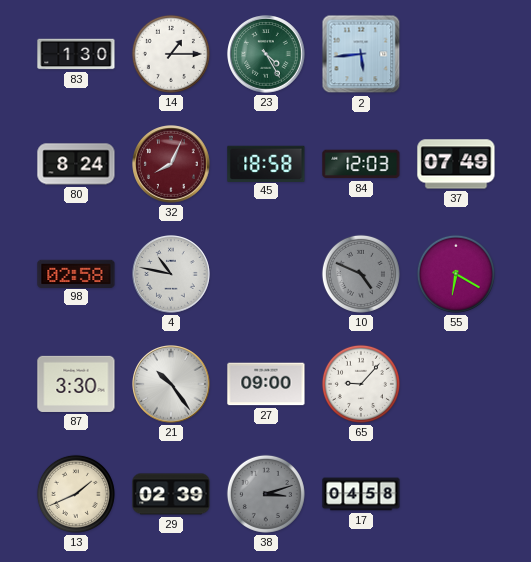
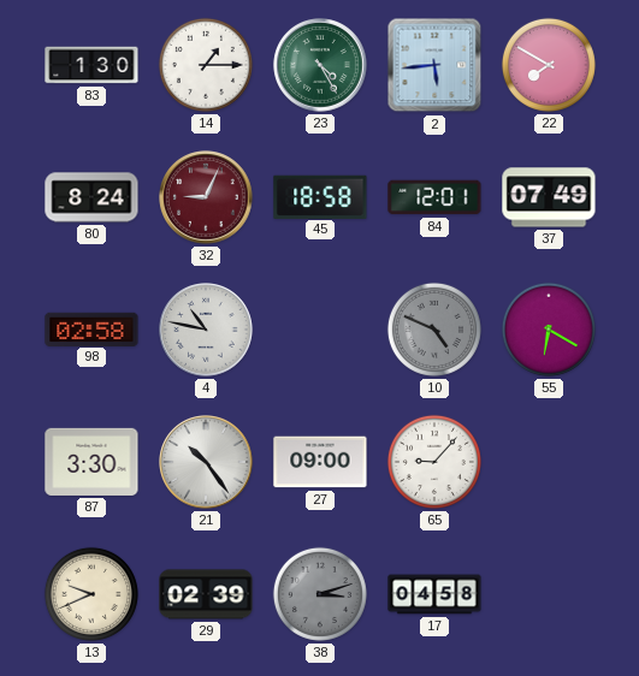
22: none -> 7:50
32: 8:04 -> 9:04
84: 12:03 -> 12:01
13: 1:41 -> 9:41
